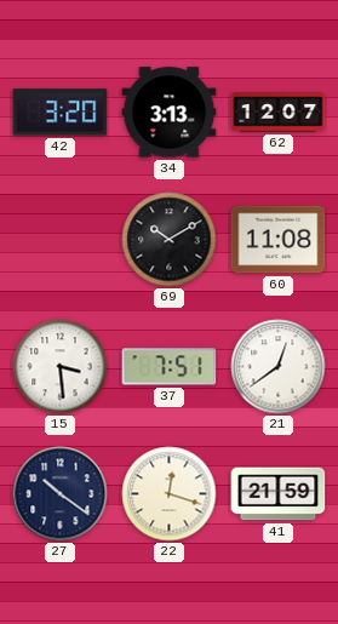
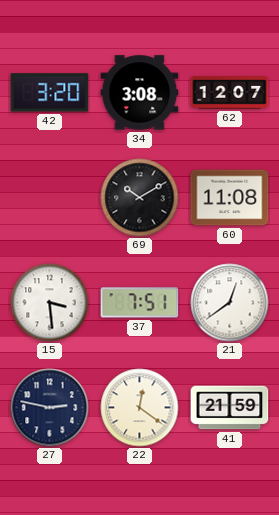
34: 3:13 -> 3:08
27: 10:21 -> 2:47
22: 12:18 -> 12:21
